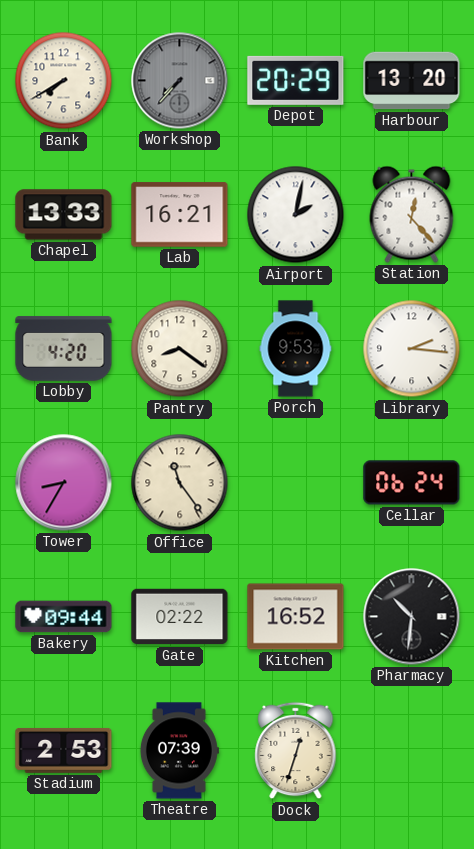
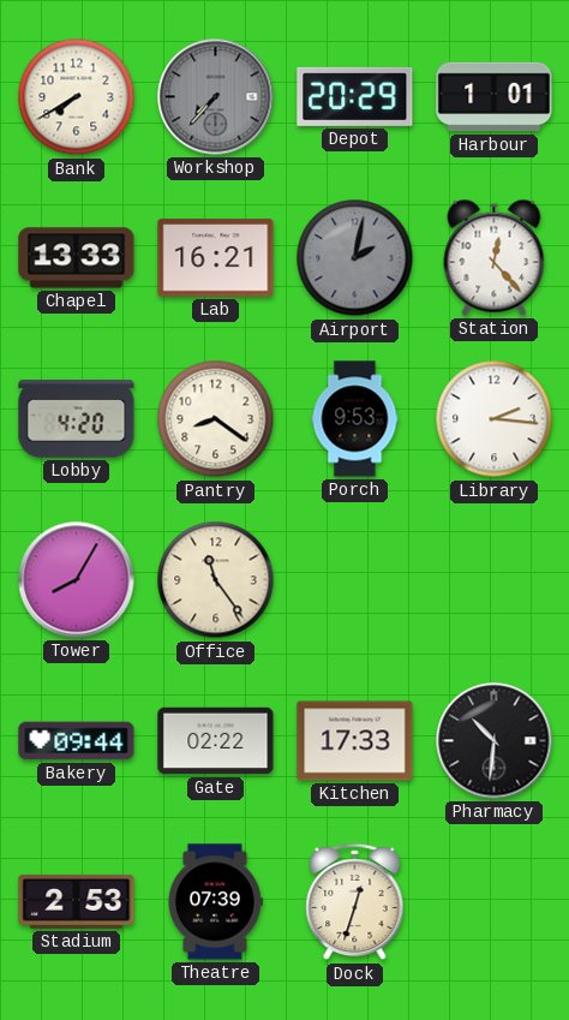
Harbour: 13:20 -> 1:01
Airport dial: white -> grey
Tower: 8:35 -> 8:05
Cellar: 06:24 -> none
Kitchen: 16:52 -> 17:33
